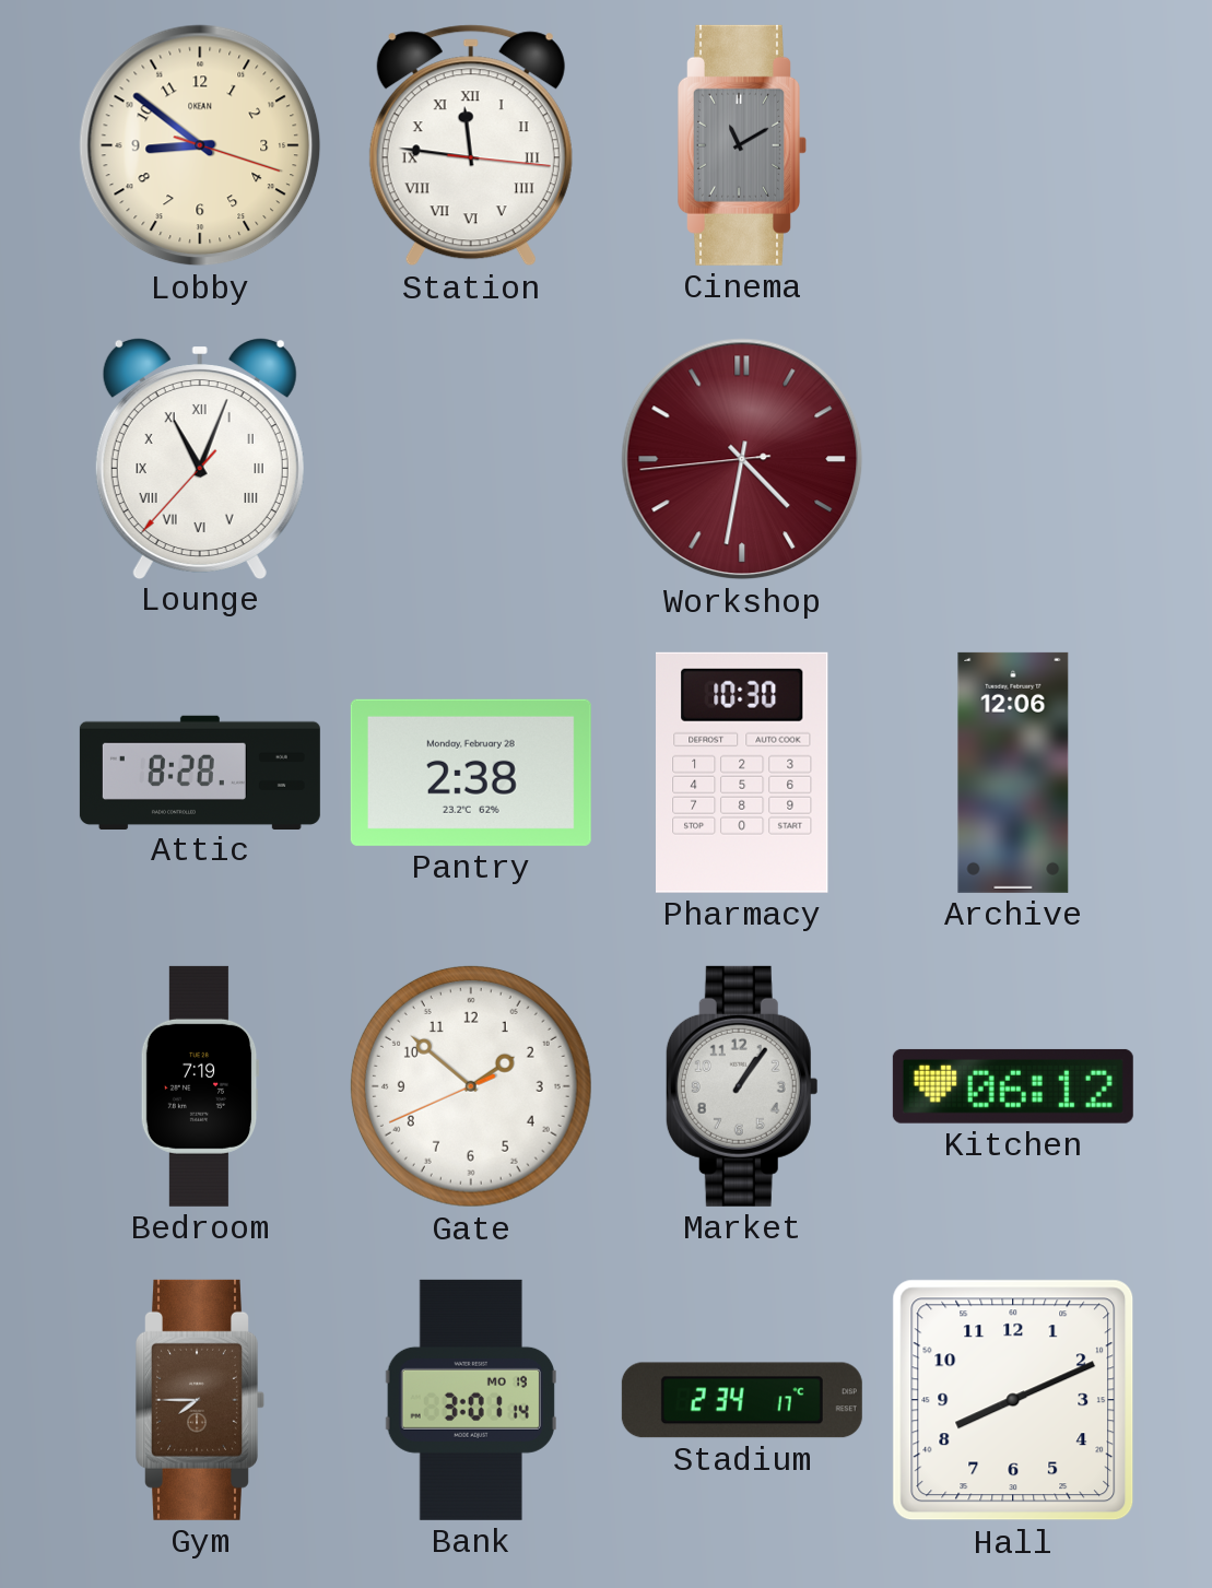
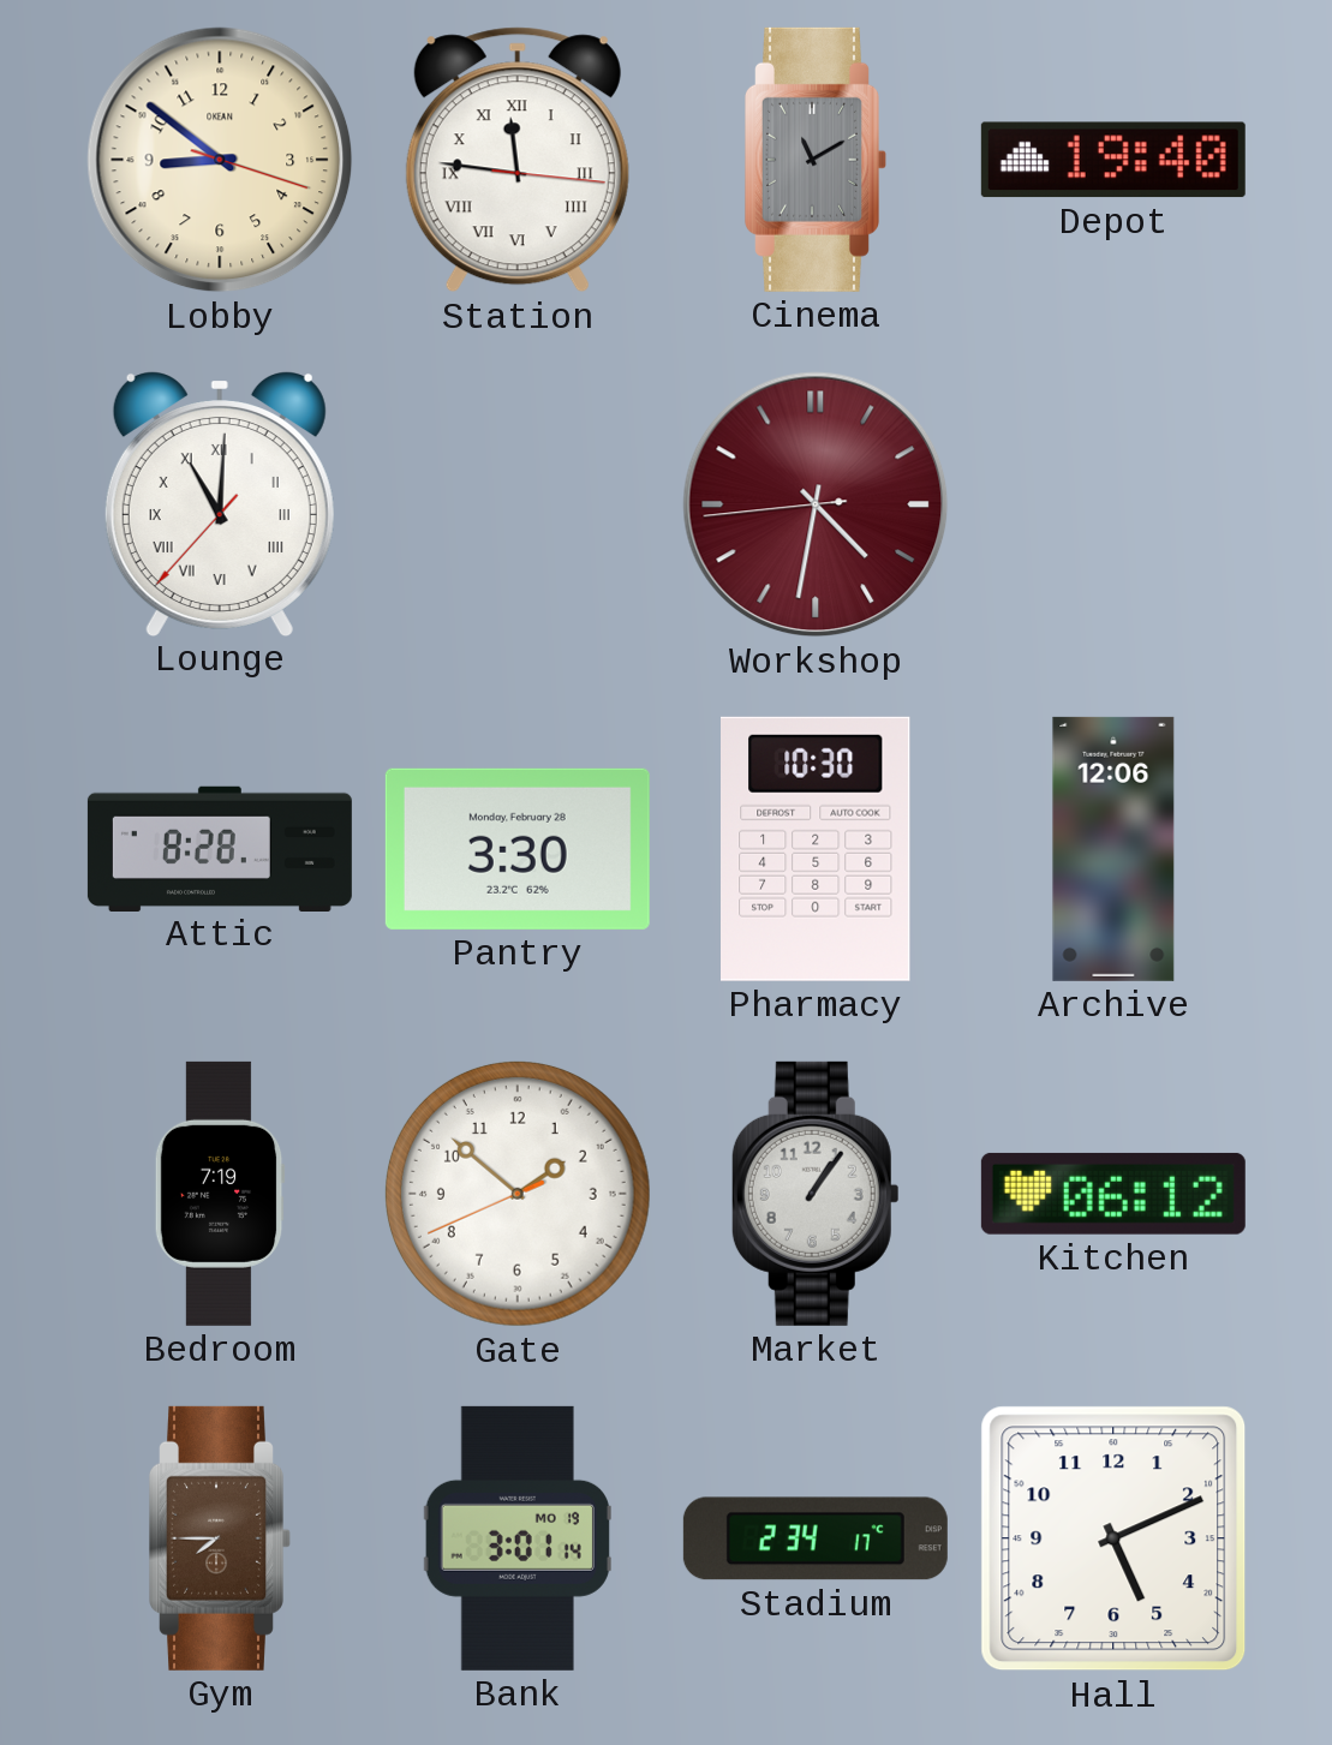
Depot: none -> 19:40
Lounge: 11:03 -> 11:00
Pantry: 2:38 -> 3:30
Hall: 8:11 -> 5:11
